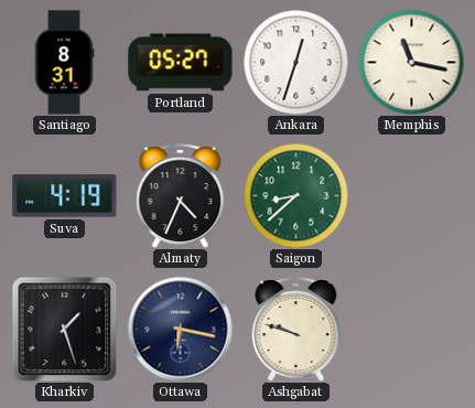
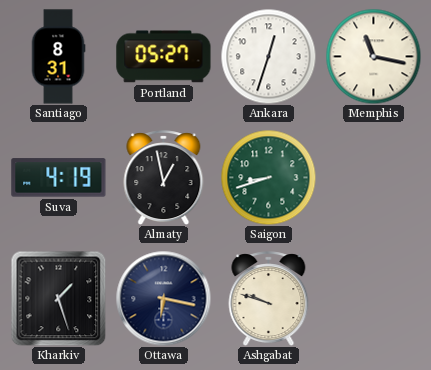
Almaty: 4:34 -> 12:58
Saigon: 8:38 -> 8:42
